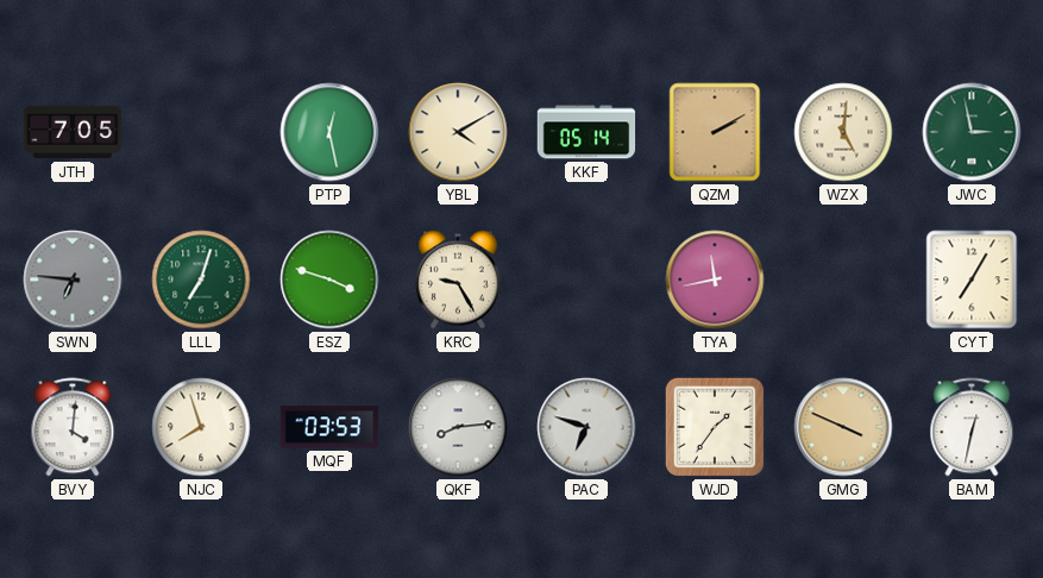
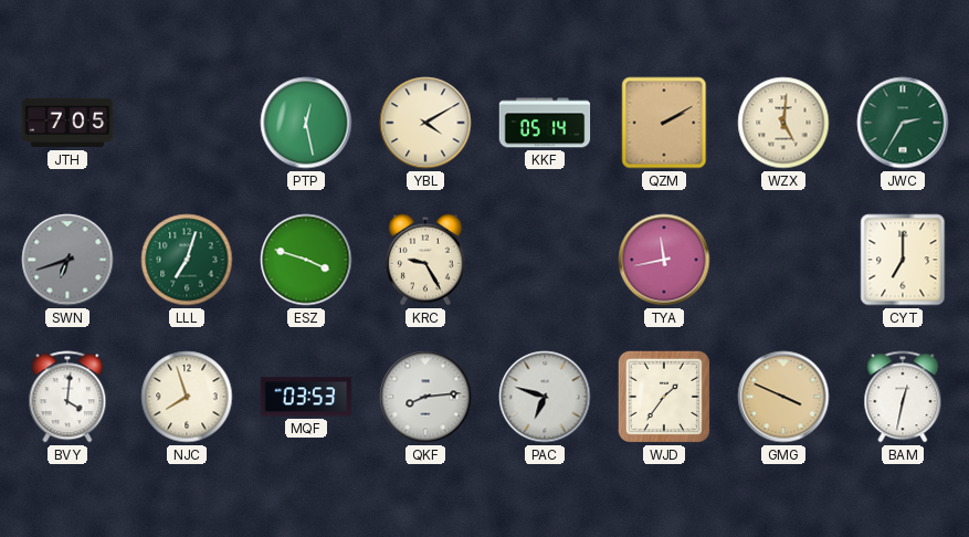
JWC: 2:58 -> 2:35
SWN: 6:46 -> 6:42
CYT: 7:05 -> 7:00
